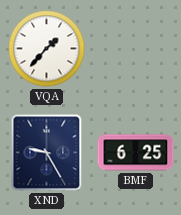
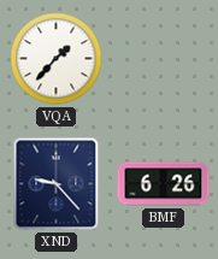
XND: 9:25 -> 9:23
BMF: 6:25 -> 6:26
